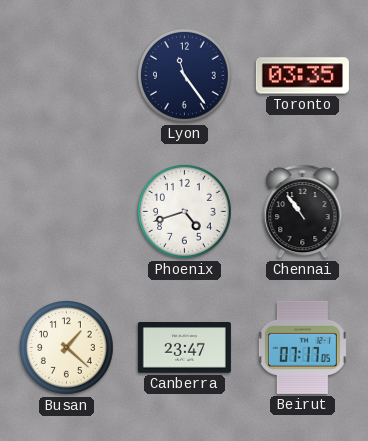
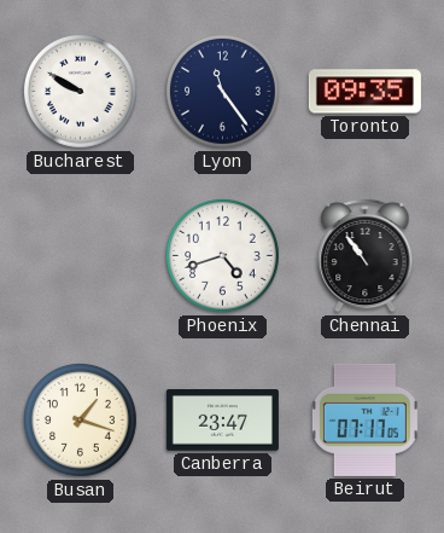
Bucharest: none -> 9:50
Toronto: 03:35 -> 09:35
Busan: 1:22 -> 1:18
